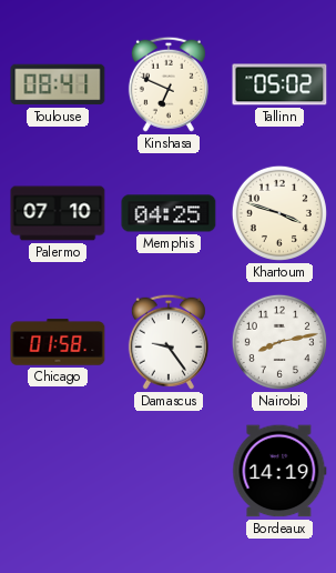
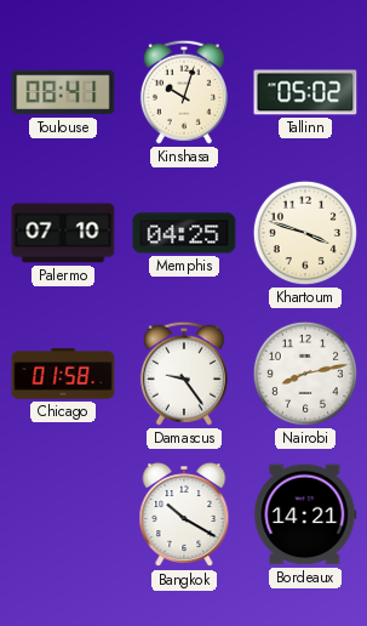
Kinshasa: 6:49 -> 10:03
Bangkok: none -> 10:20
Bordeaux: 14:19 -> 14:21
